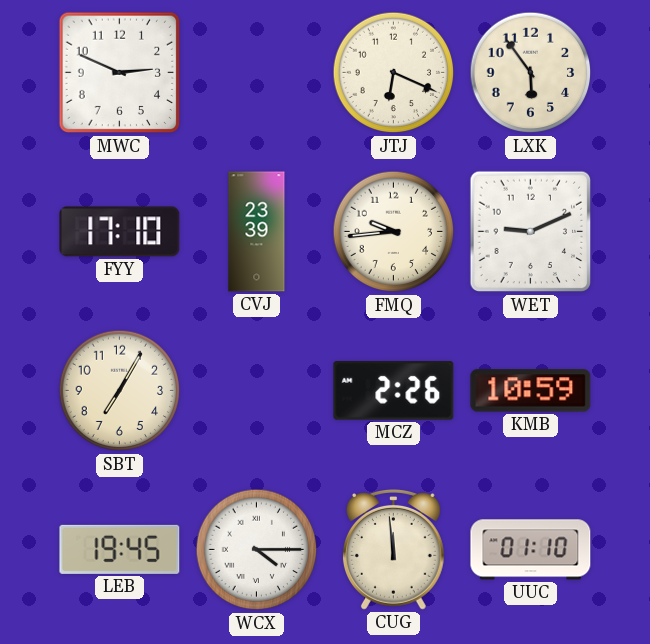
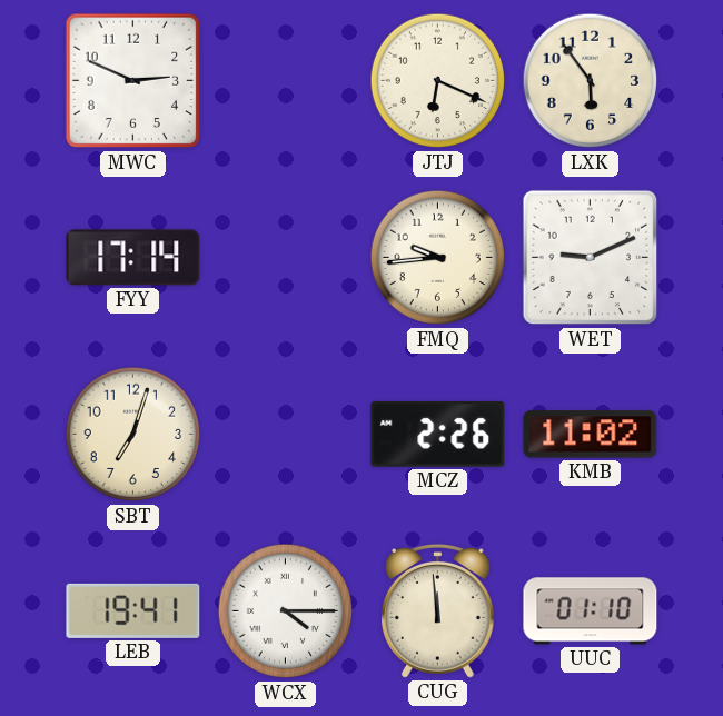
FYY: 17:10 -> 17:14
CVJ: 23:39 -> none
SBT: 7:05 -> 7:03
KMB: 10:59 -> 11:02
LEB: 19:45 -> 19:41
